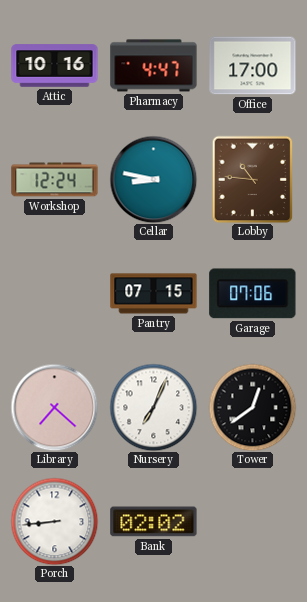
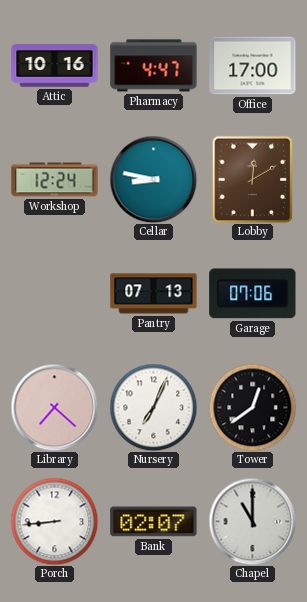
Lobby: 10:46 -> 12:10
Pantry: 07:15 -> 07:13
Bank: 02:02 -> 02:07
Chapel: none -> 11:00
